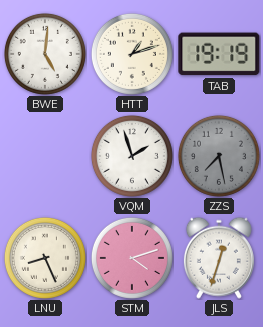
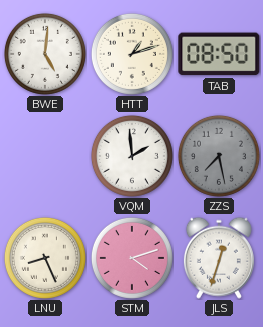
TAB: 19:19 -> 08:50
VQM: 1:57 -> 1:59
